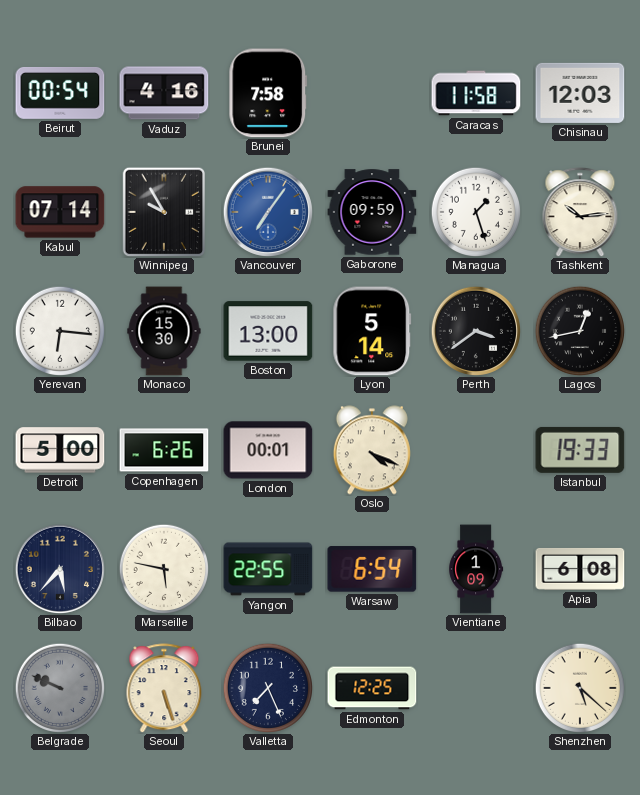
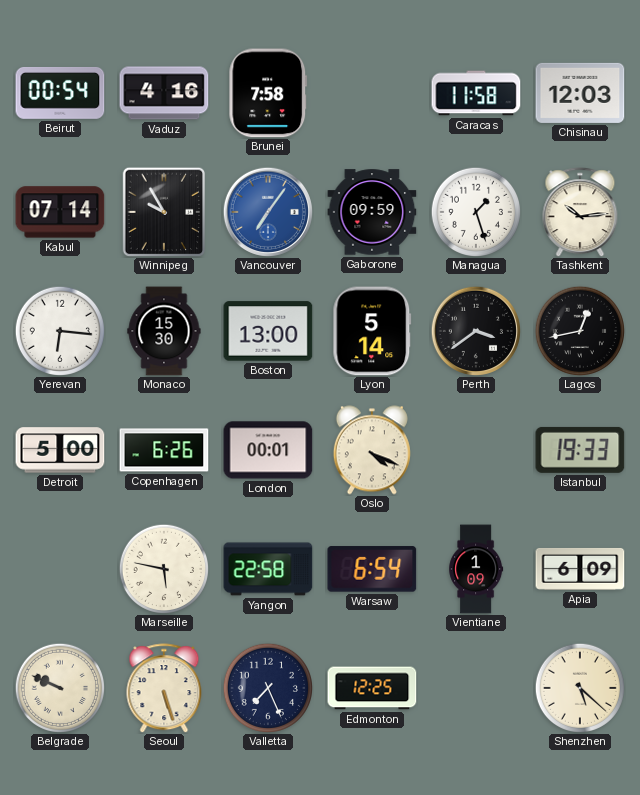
Bilbao: 5:37 -> none
Yangon: 22:55 -> 22:58
Apia: 6:08 -> 6:09
Belgrade dial: grey -> cream
